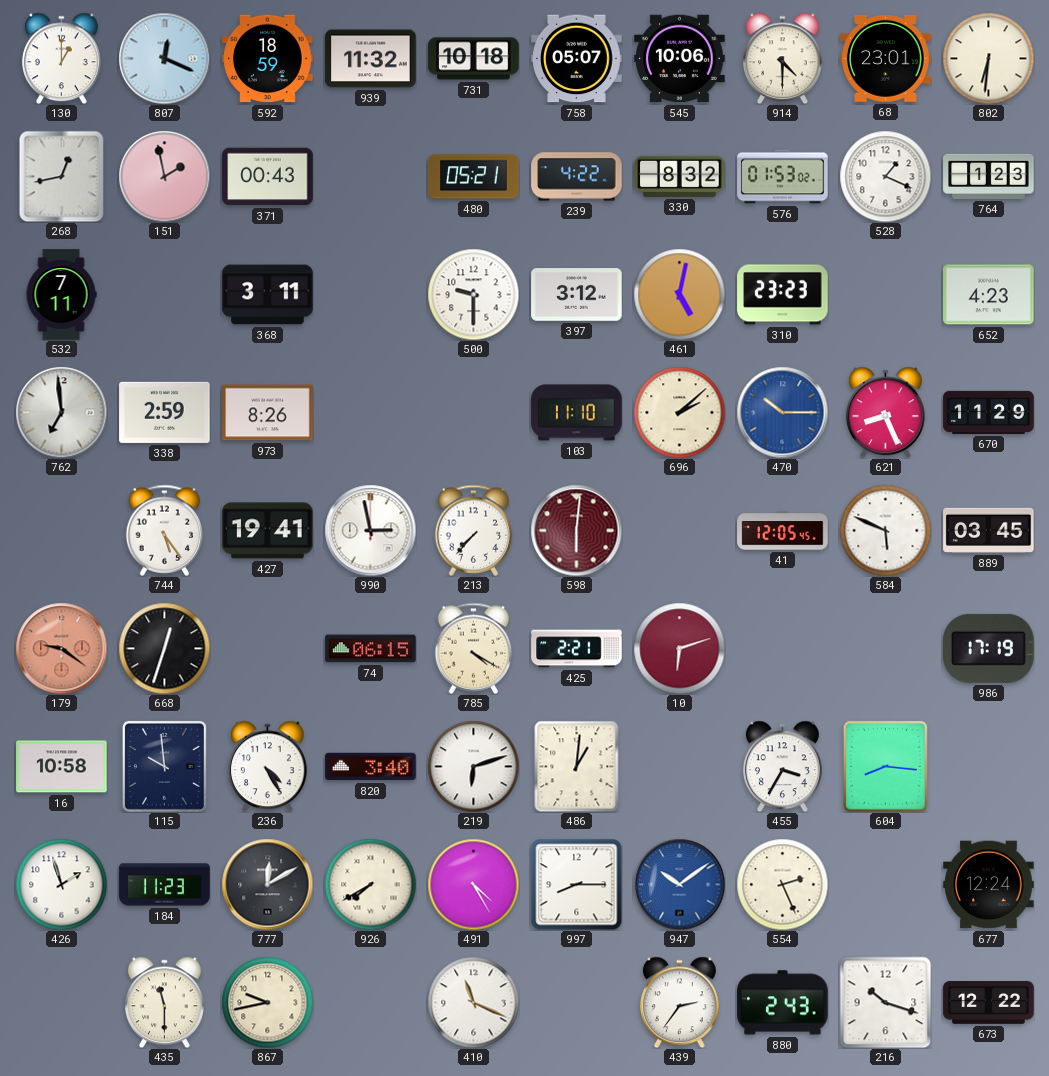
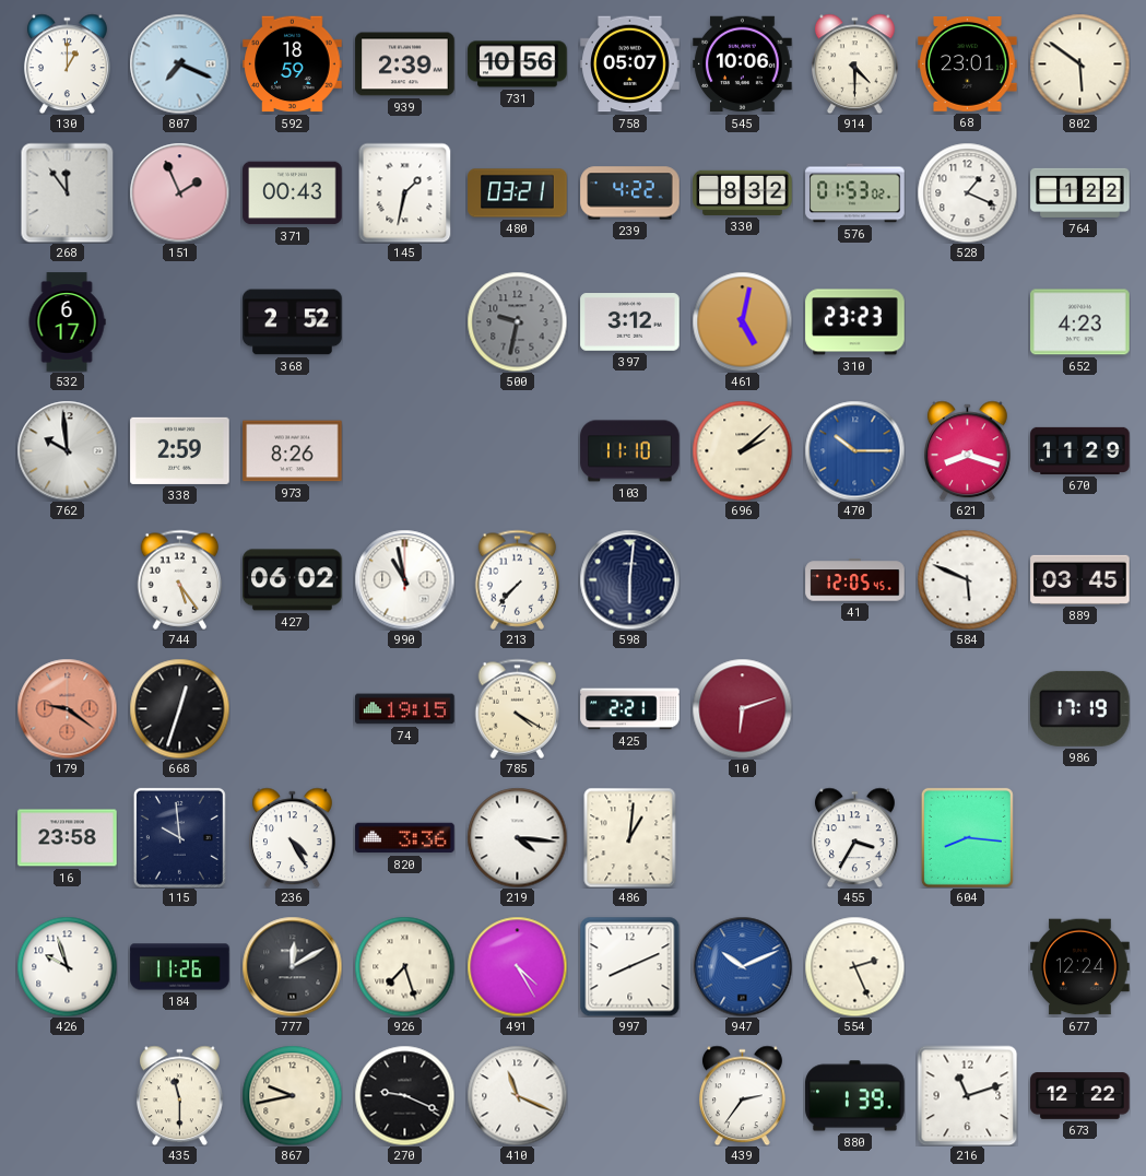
807: 12:19 -> 7:19
939: 11:32 -> 2:39
731: 10:18 -> 10:56
802: 6:31 -> 5:51
268: 12:43 -> 11:54
151: 1:58 -> 1:56
145: none -> 1:32
480: 05:21 -> 03:21
764: 1:23 -> 1:22
532: 7:11 -> 6:17
368: 3:11 -> 2:52
500: 9:30 -> 9:32
500 dial: white -> grey
762: 6:59 -> 9:59
621: 8:26 -> 8:18
427: 19:41 -> 06:02
990: 2:58 -> 10:58
598 dial: burgundy -> navy
74: 06:15 -> 19:15
16: 10:58 -> 23:58
820: 3:40 -> 3:36
219: 6:12 -> 4:16
426: 1:57 -> 9:57
184: 11:23 -> 11:26
926: 7:40 -> 7:27
997: 8:15 -> 8:11
947: 10:09 -> 10:11
270: none -> 9:19
880: 2:43 -> 1:39
216: 10:18 -> 11:12
